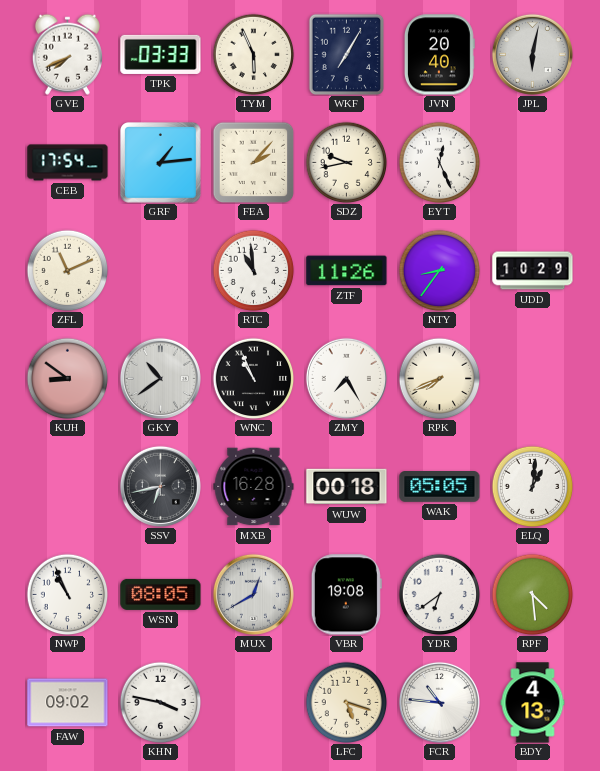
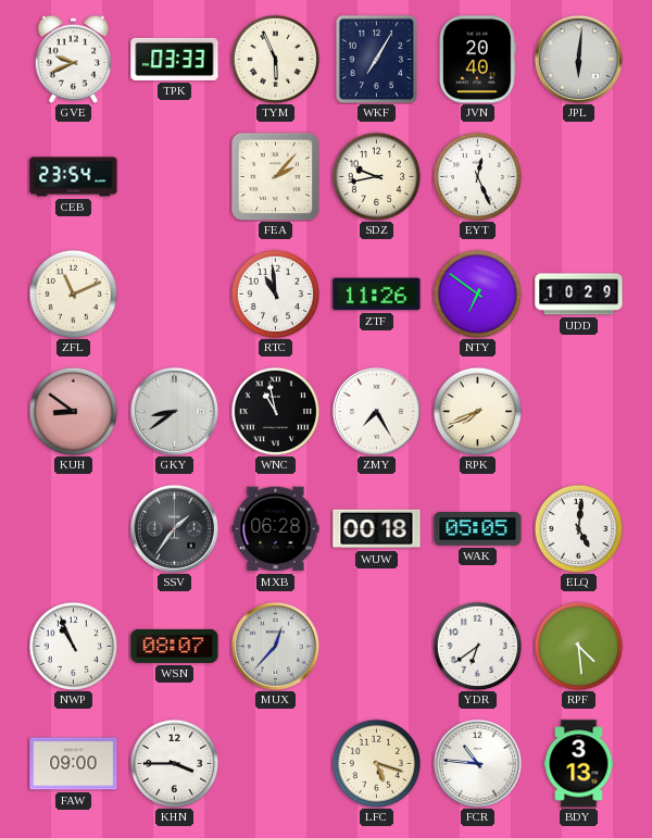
GVE: 7:41 -> 9:41
JPL: 6:02 -> 6:01
CEB: 17:54 -> 23:54
GRF: 1:14 -> none
NTY: 8:36 -> 6:51
GKY: 10:39 -> 8:39
WNC: 10:56 -> 10:58
SSV: 6:43 -> 1:36
MXB: 16:28 -> 06:28
ELQ: 1:01 -> 5:01
WSN: 08:05 -> 08:07
MUX: 12:40 -> 12:37
VBR: 19:08 -> none
FAW: 09:02 -> 09:00
KHN: 3:47 -> 3:45
BDY: 4:13 -> 3:13
